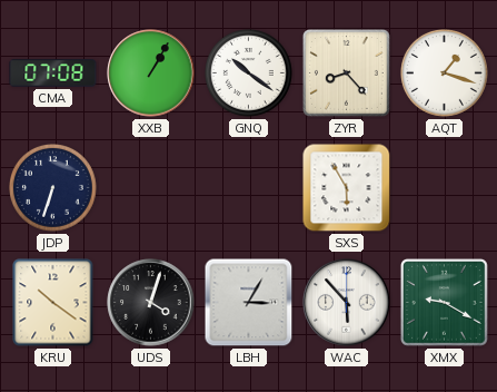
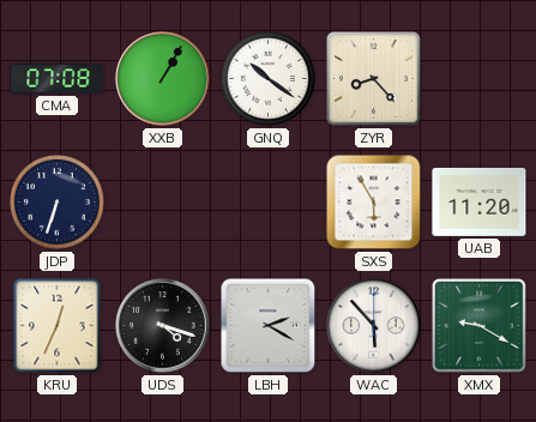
AQT: 1:18 -> none
UAB: none -> 11:20
KRU: 10:21 -> 12:34
UDS: 4:03 -> 4:18
LBH: 3:05 -> 2:20
